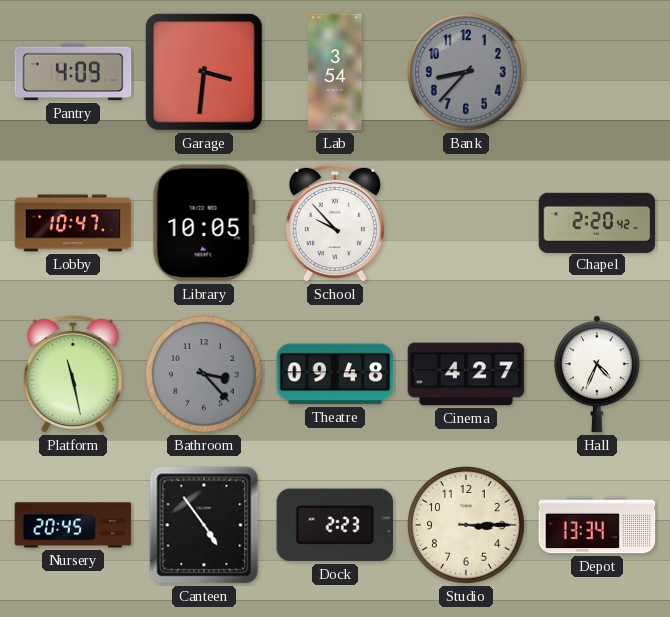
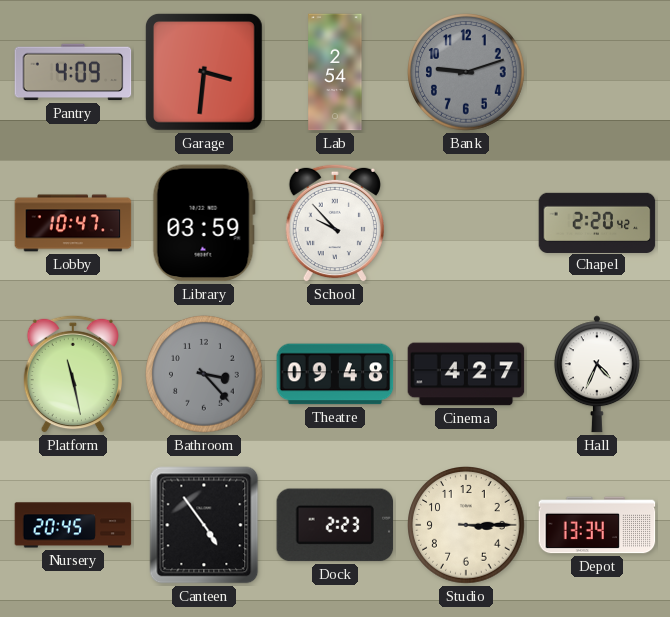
Lab: 3:54 -> 2:54
Bank: 8:37 -> 9:12
Library: 10:05 -> 03:59
